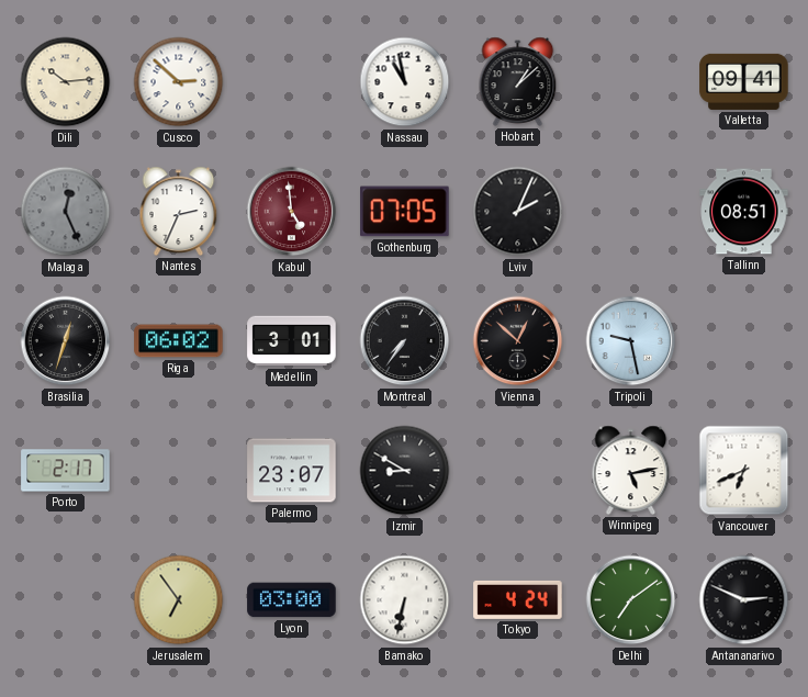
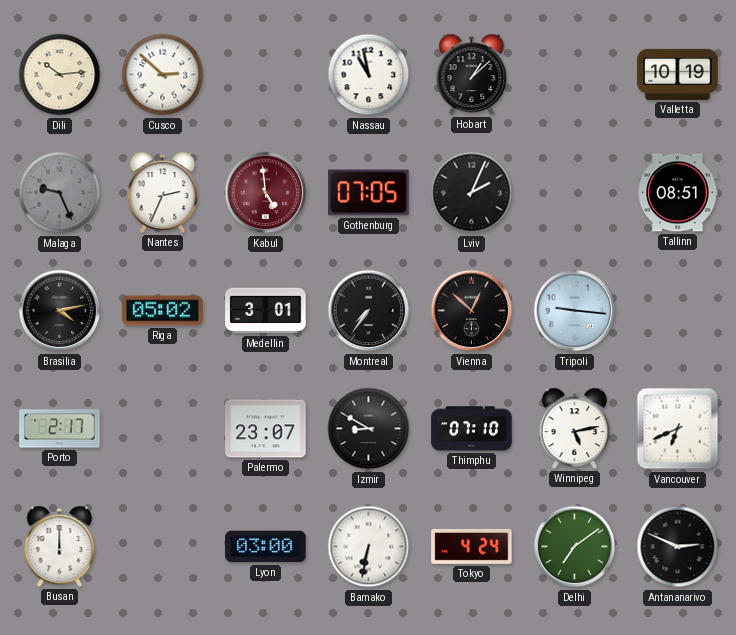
Valletta: 09:41 -> 10:19
Malaga: 12:26 -> 9:26
Brasilia: 12:33 -> 4:13
Riga: 06:02 -> 05:02
Tripoli: 9:28 -> 9:16
Thimphu: none -> 07:10
Busan: none -> 12:00
Jerusalem: 6:54 -> none
